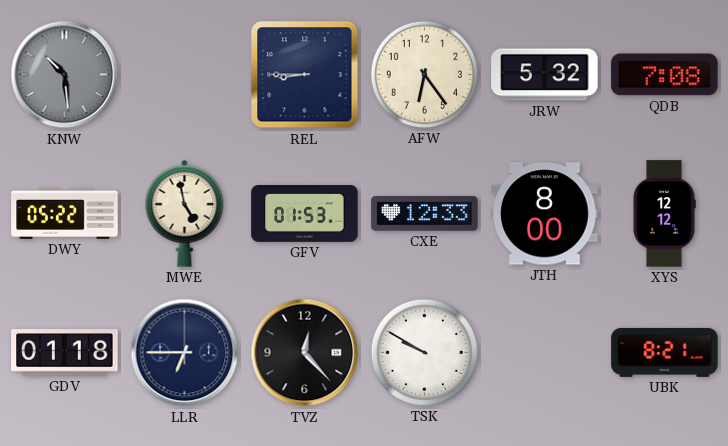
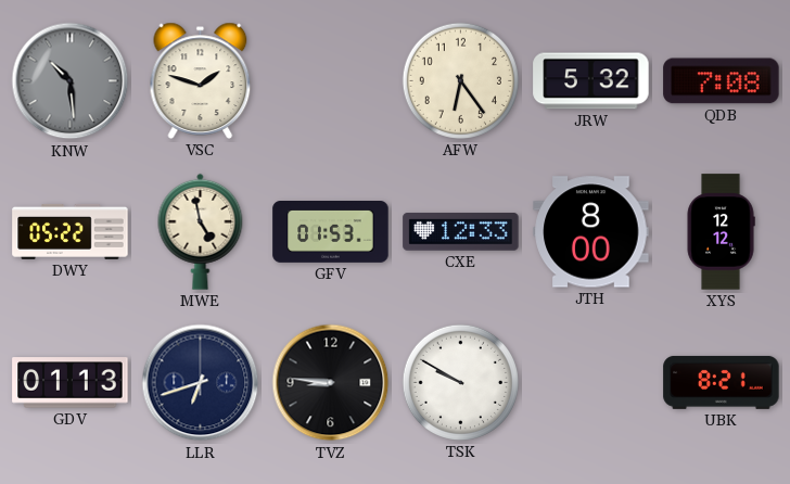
VSC: none -> 1:48
REL: 8:45 -> none
GDV: 01:18 -> 01:13
LLR: 6:45 -> 6:42
TVZ: 12:23 -> 8:46
